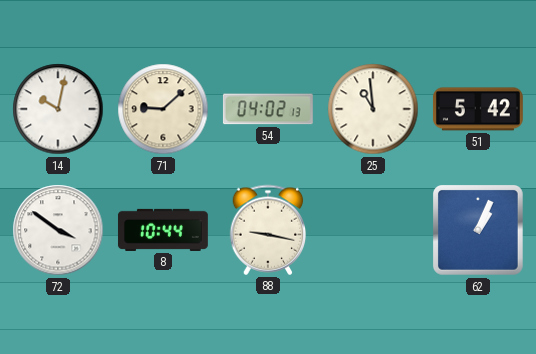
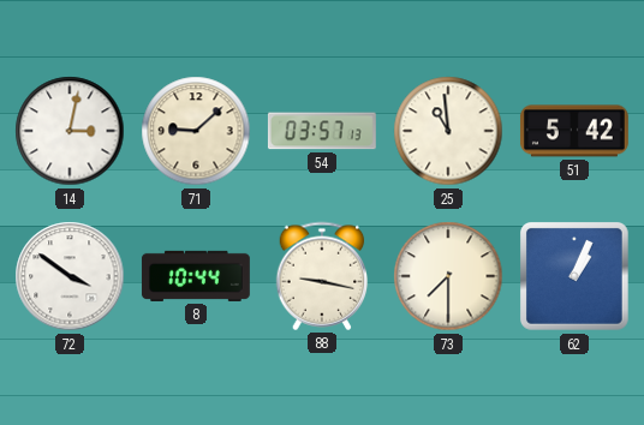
14: 10:02 -> 3:02
54: 04:02 -> 03:57
73: none -> 7:30
